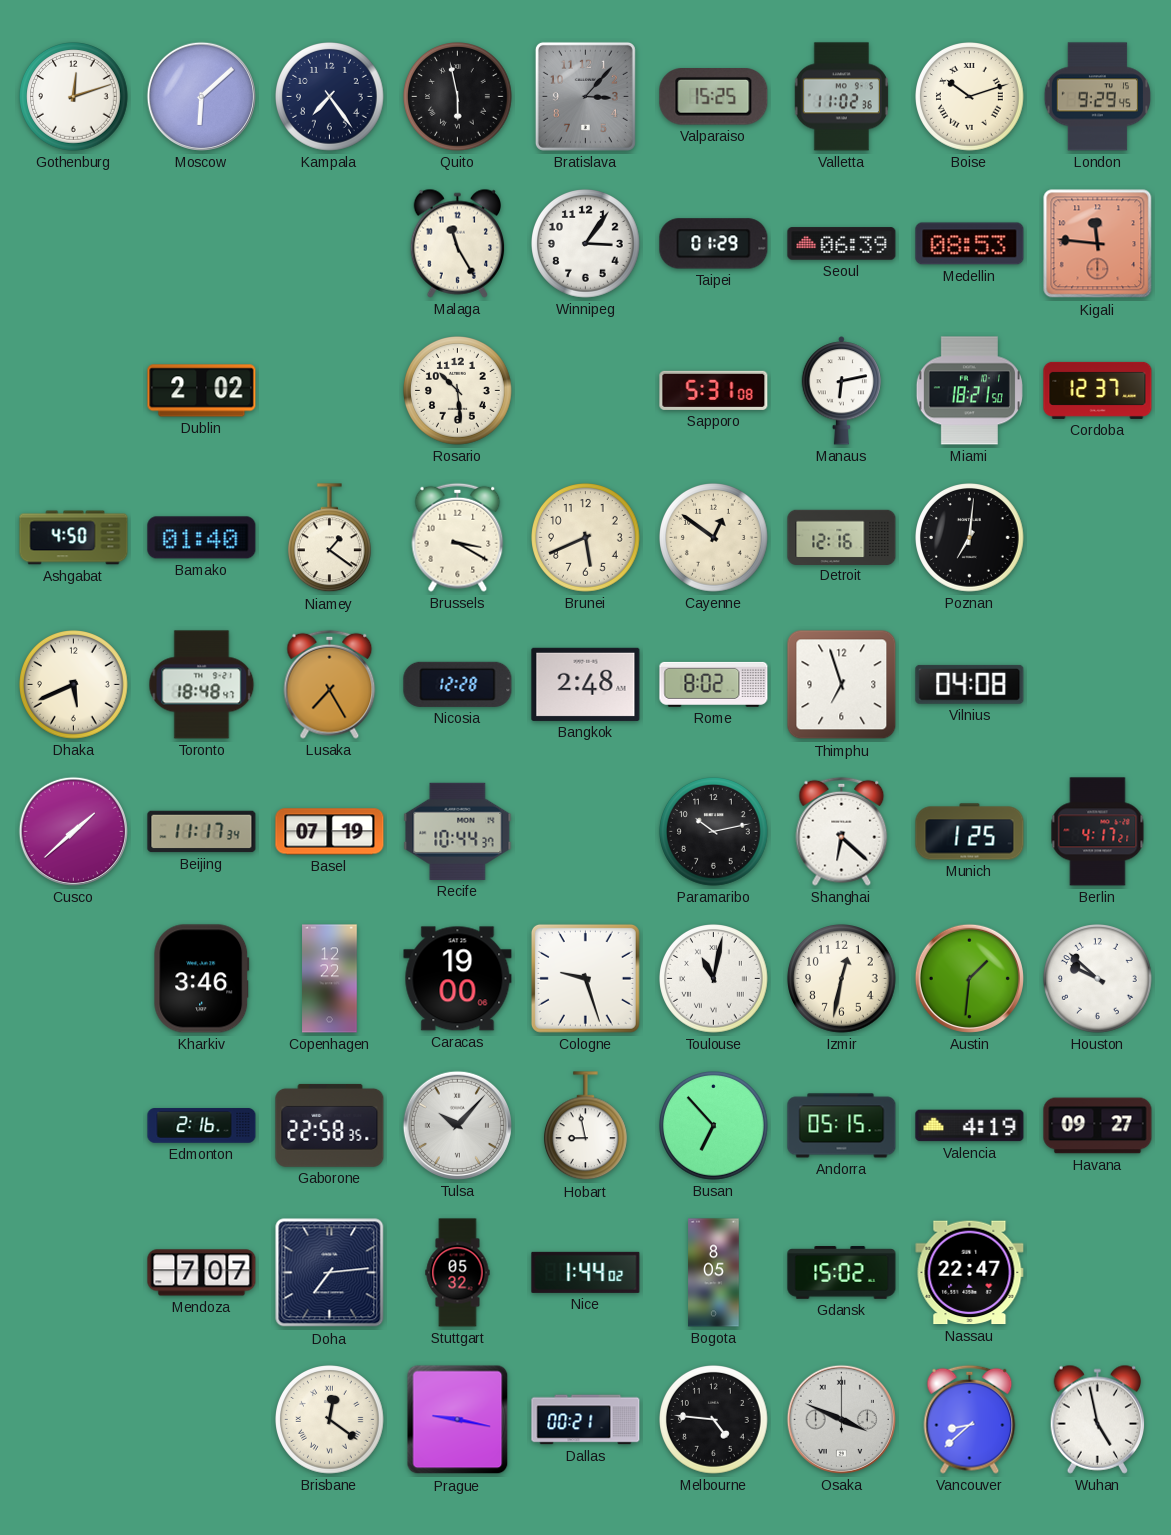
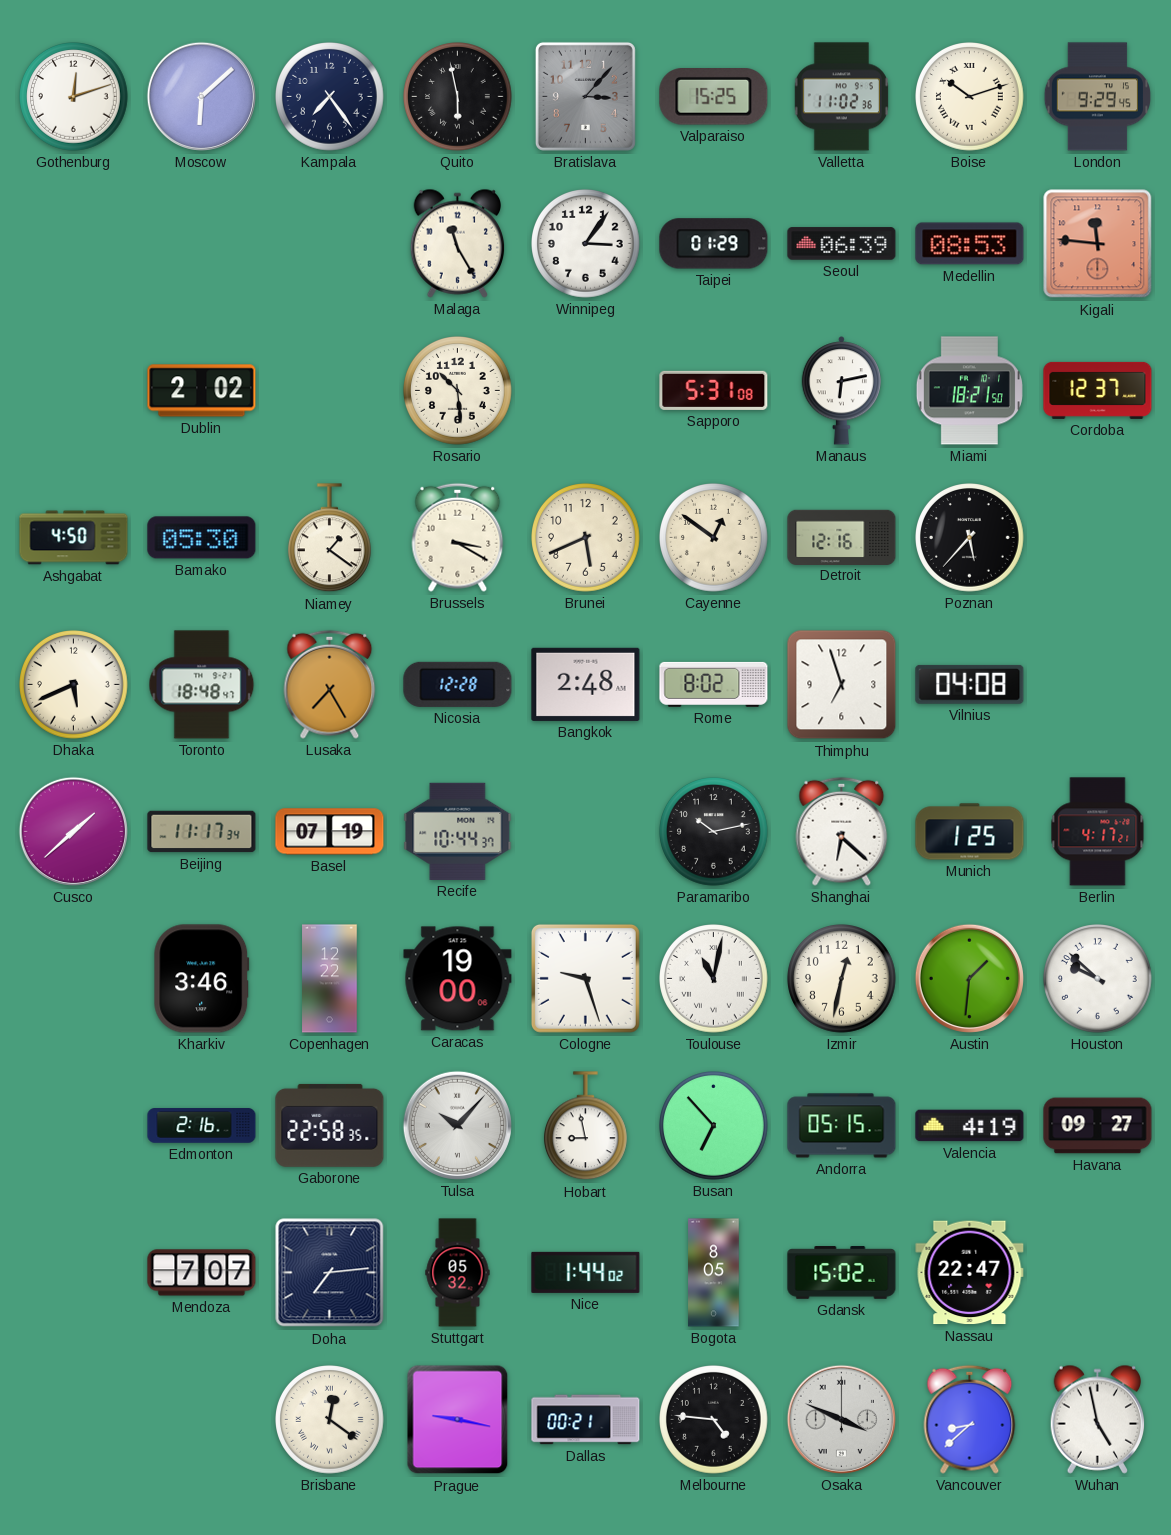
Bamako: 01:40 -> 05:30
Poznan: 7:01 -> 5:37
